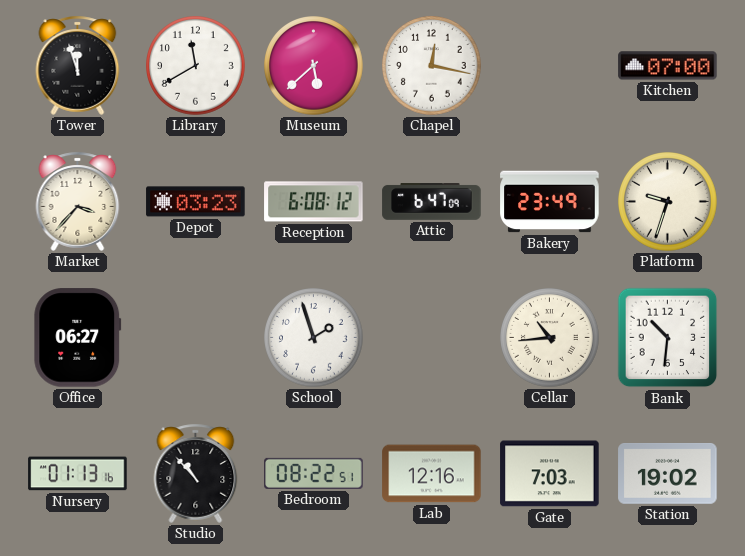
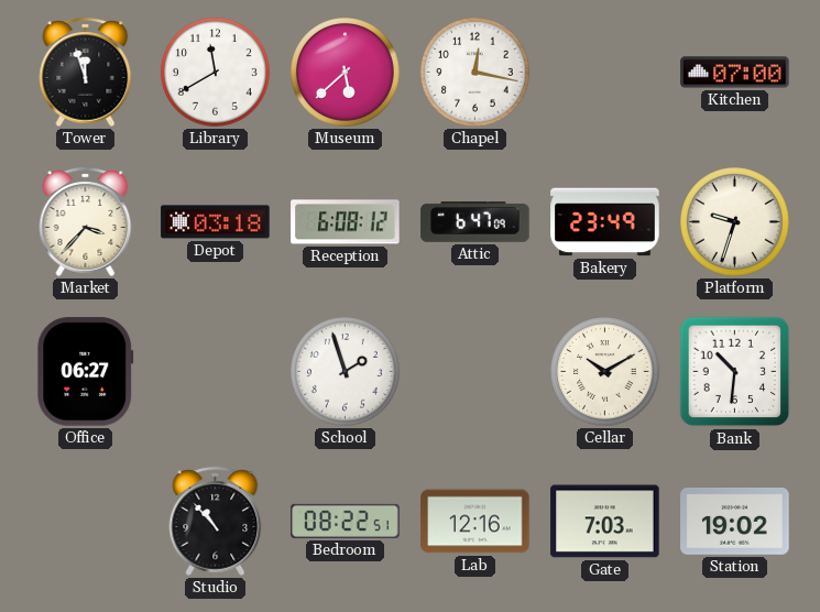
Depot: 03:23 -> 03:18
Cellar: 10:44 -> 10:10
Nursery: 01:13 -> none
